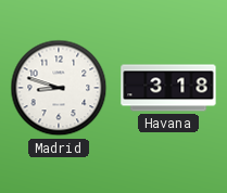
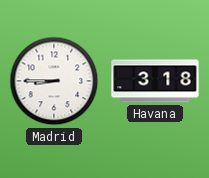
Madrid: 8:48 -> 8:45
